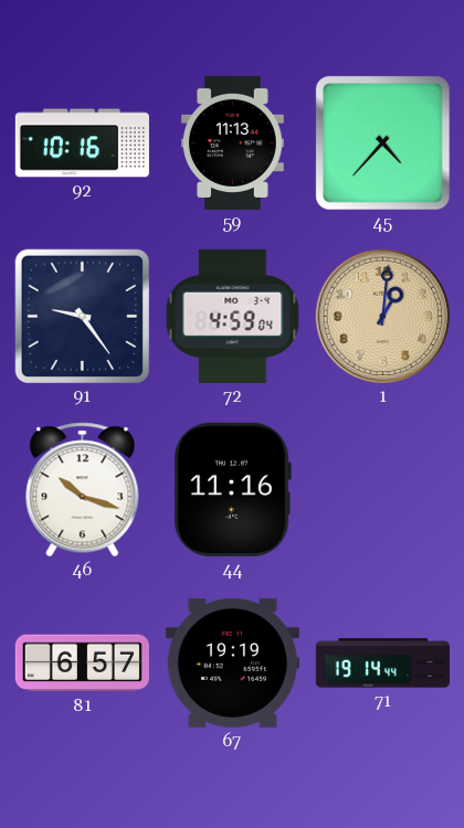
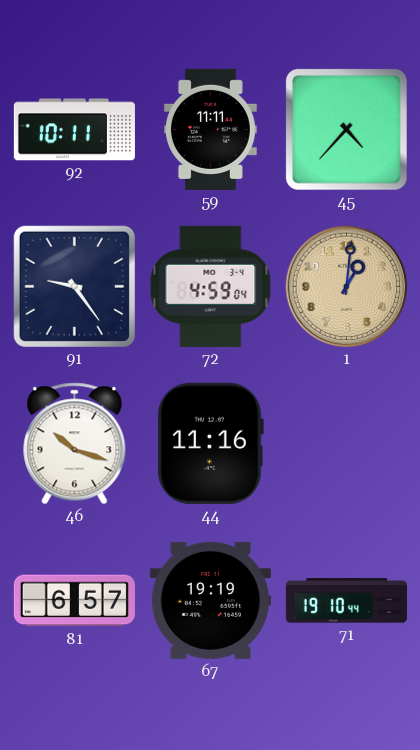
92: 10:16 -> 10:11
59: 11:13 -> 11:11
71: 19:14 -> 19:10
